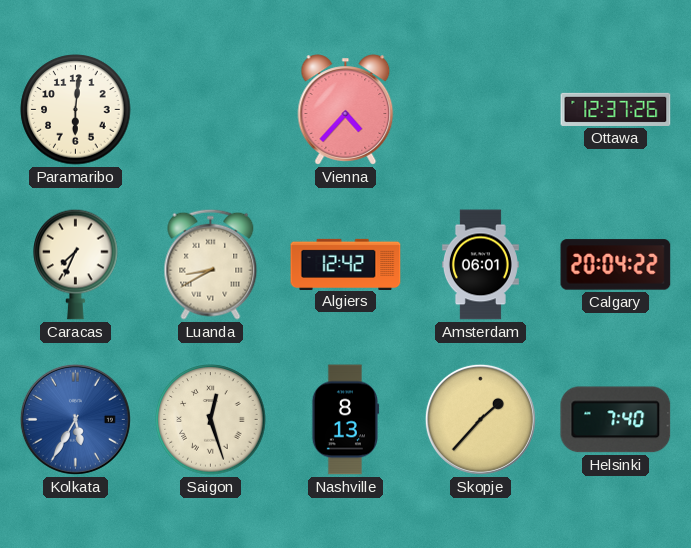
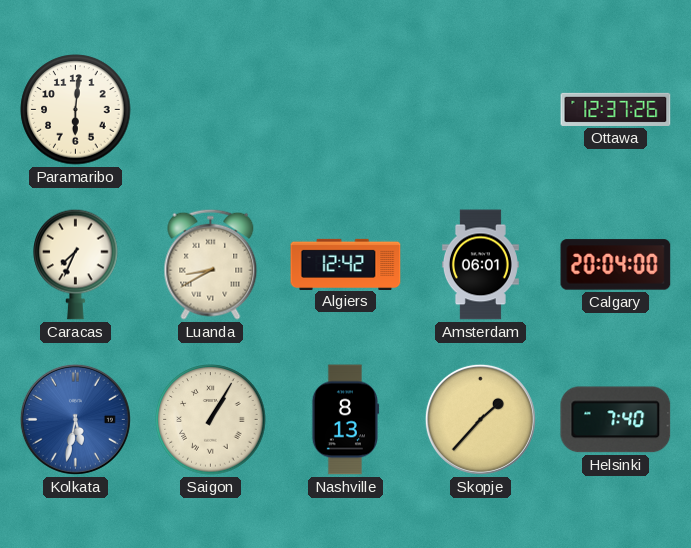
Vienna: 4:37 -> none
Calgary: 20:04:22 -> 20:04:00
Kolkata: 5:35 -> 5:32
Saigon: 12:27 -> 1:05
